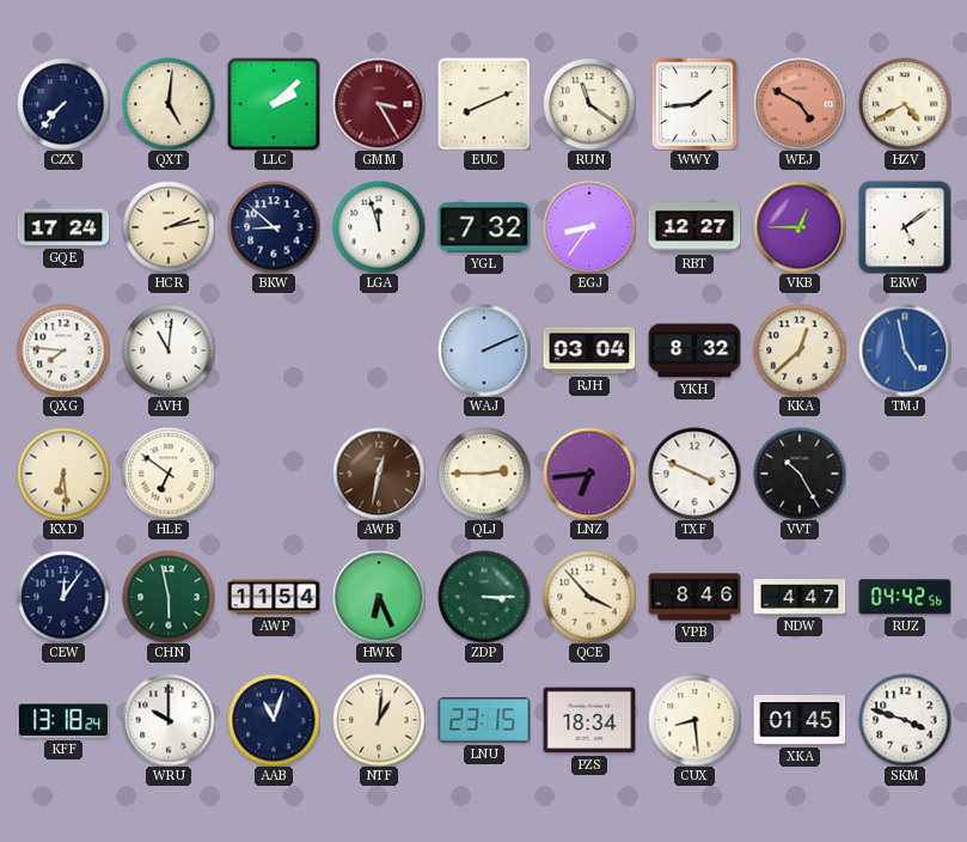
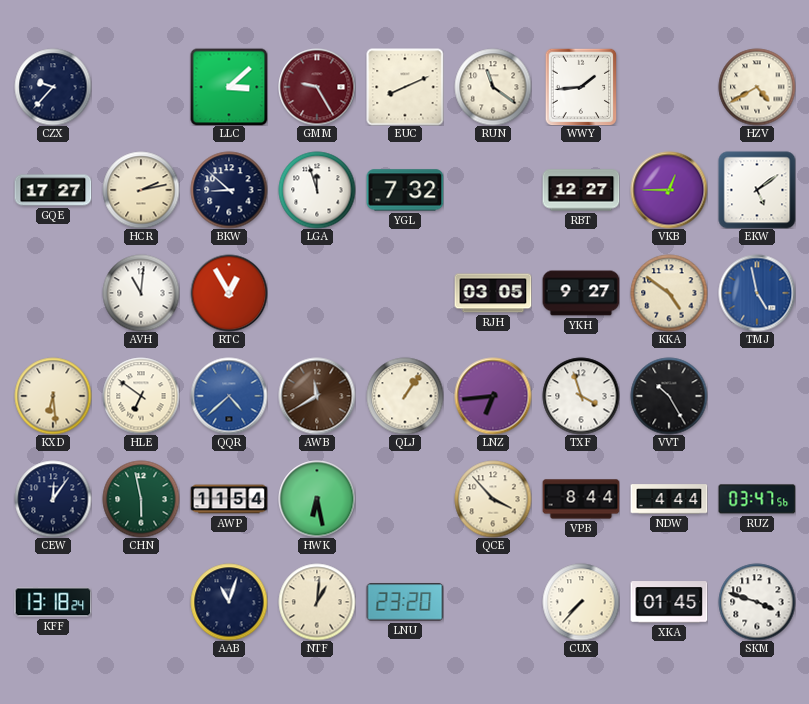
CZX: 7:37 -> 9:37
QXT: 5:01 -> none
LLC: 2:08 -> 3:08
GMM: 3:25 -> 9:25
WEJ: 4:50 -> none
GQE: 17:24 -> 17:27
EGJ: 8:36 -> none
QXG: 7:46 -> none
RTC: none -> 12:55
WAJ: 2:11 -> none
RJH: 03:04 -> 03:05
YKH: 8:32 -> 9:27
KKA: 12:38 -> 4:51
QQR: none -> 4:38
AWB: 12:32 -> 11:40
QLJ: 2:45 -> 1:06
TXF: 3:49 -> 3:57
HWK: 6:26 -> 6:28
ZDP: 3:15 -> none
VPB: 8:46 -> 8:44
NDW: 4:47 -> 4:44
RUZ: 04:42 -> 03:47
WRU: 10:00 -> none
LNU: 23:15 -> 23:20
PZS: 18:34 -> none
CUX: 8:29 -> 7:37
